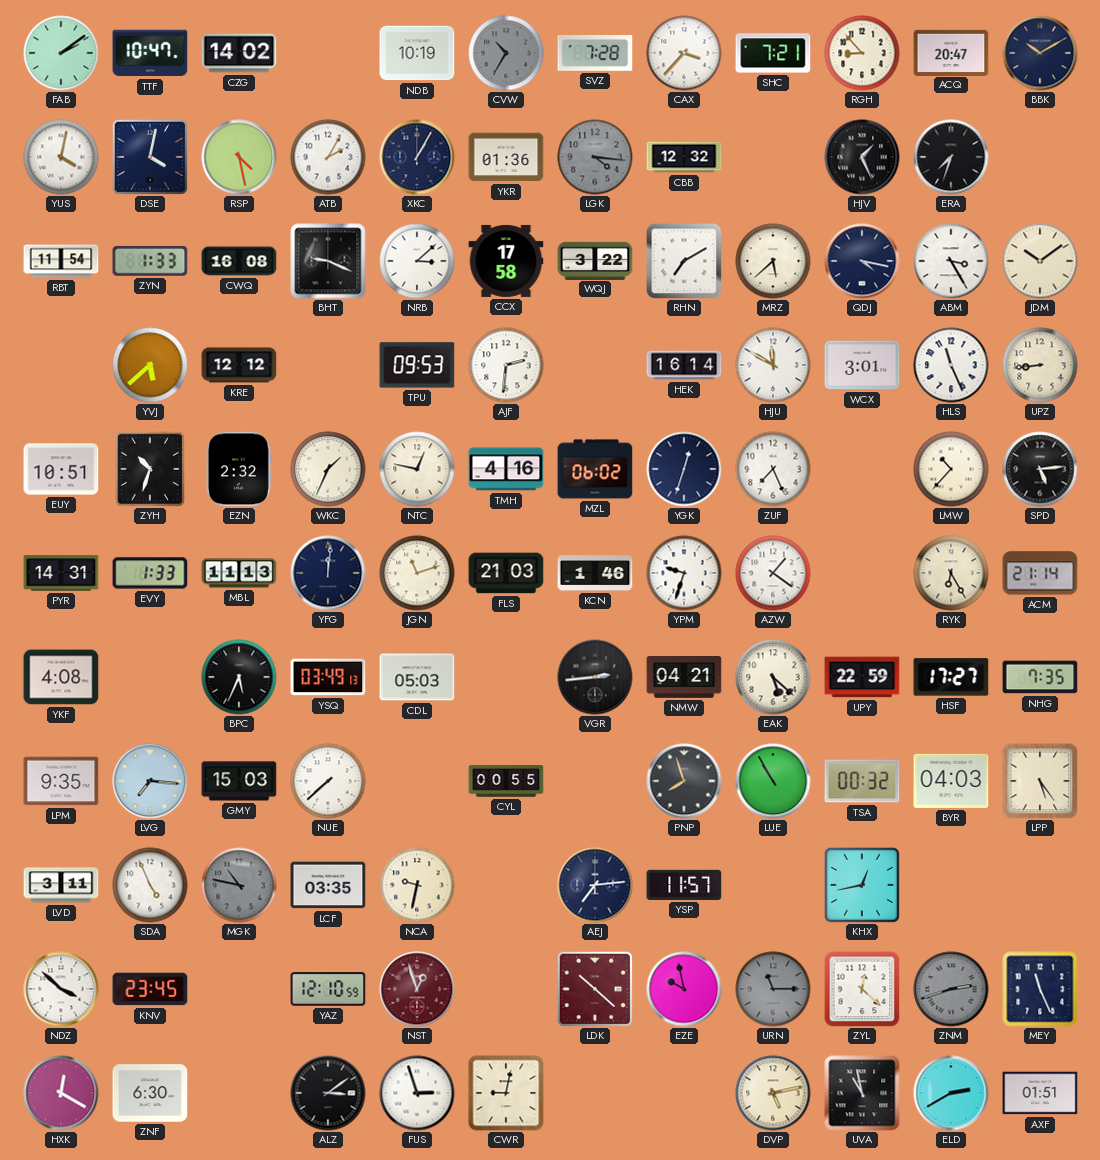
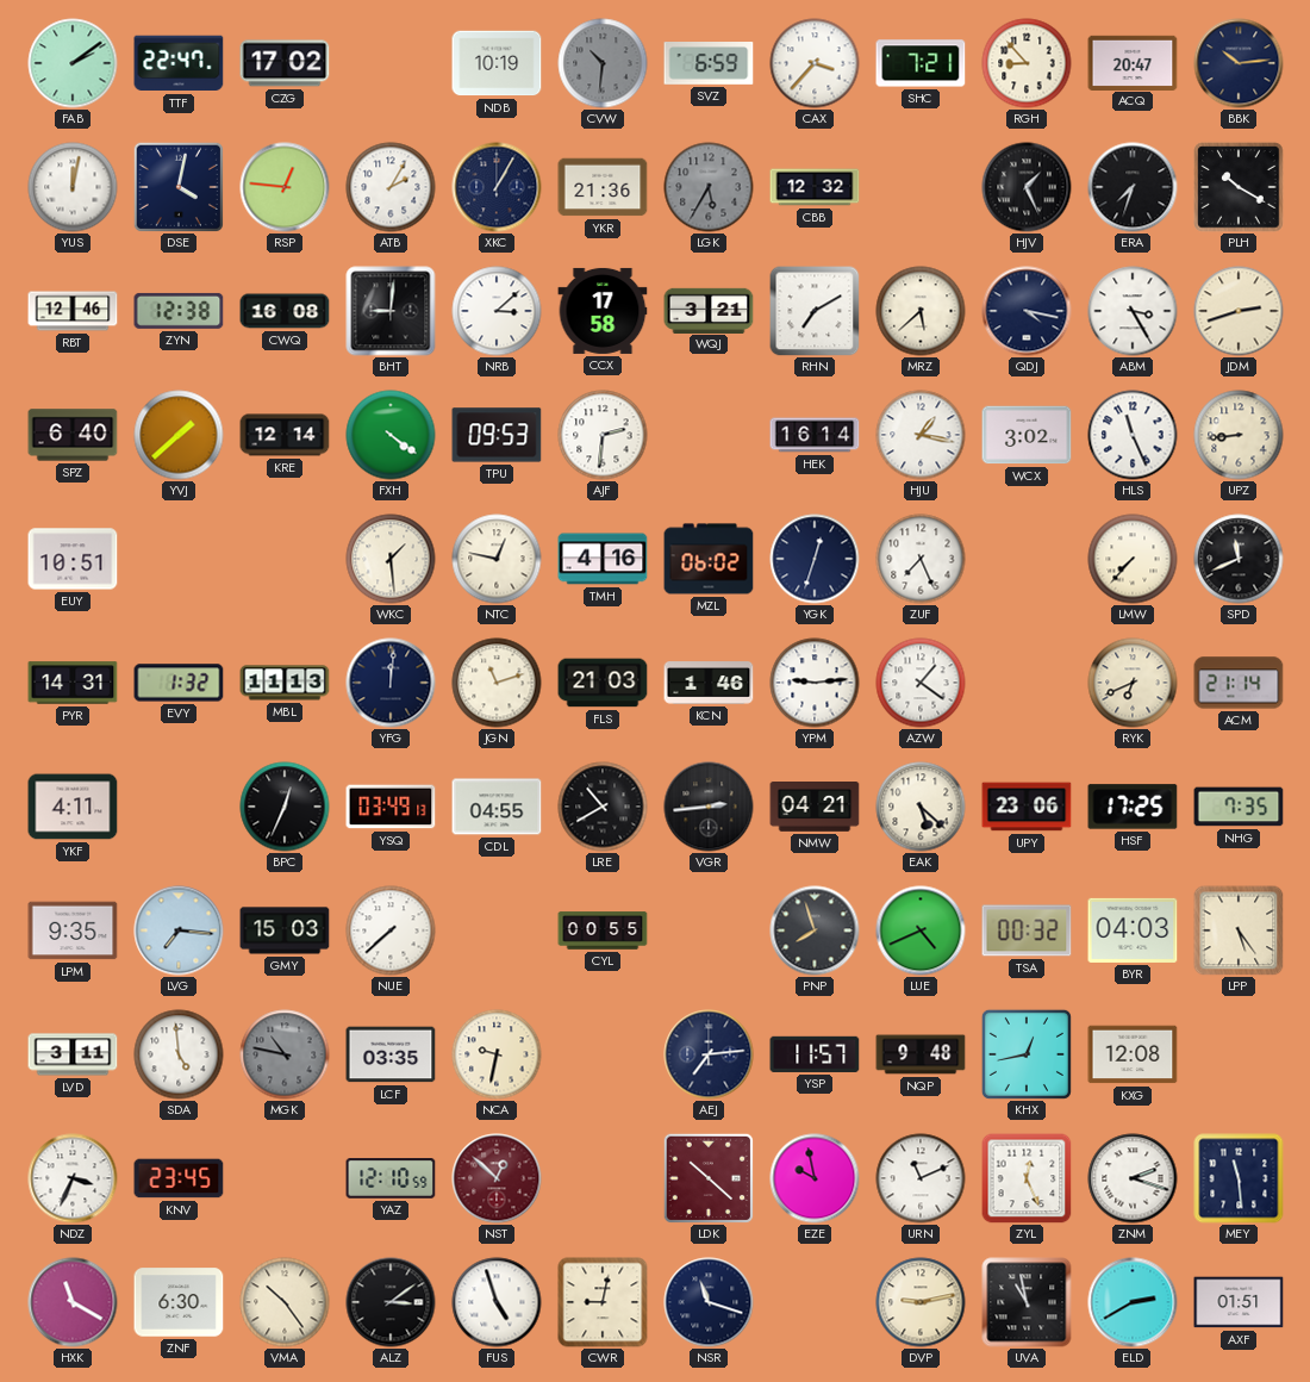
TTF: 10:47 -> 22:47
CZG: 14:02 -> 17:02
CVW: 10:35 -> 10:31
SVZ: 7:28 -> 6:59
BBK: 10:10 -> 10:14
YUS: 4:02 -> 12:02
RSP: 4:28 -> 12:46
YKR: 01:36 -> 21:36
LGK: 4:16 -> 5:35
PLH: none -> 10:20
RBT: 11:54 -> 12:46
ZYN: 1:33 -> 12:38
BHT: 9:19 -> 9:01
WQJ: 3:22 -> 3:21
JDM: 10:09 -> 2:42
SPZ: none -> 6:40
YVJ: 5:38 -> 1:38
KRE: 12:12 -> 12:14
FXH: none -> 4:21
HJU: 11:50 -> 1:17
WCX: 3:01 -> 3:02
ZYH: 10:33 -> none
EZN: 2:32 -> none
WKC: 1:34 -> 1:29
LMW: 10:37 -> 7:37
SPD: 5:14 -> 11:41
EVY: 1:33 -> 1:32
YPM: 9:33 -> 9:14
RYK: 6:25 -> 6:41
YKF: 4:08 -> 4:11
BPC: 5:34 -> 12:34
CDL: 05:03 -> 04:55
LRE: none -> 10:40
UPY: 22:59 -> 23:06
HSF: 17:27 -> 17:25
LUE: 10:55 -> 4:41
SDA: 4:56 -> 4:59
NQP: none -> 9:48
KXG: none -> 12:08
NDZ: 3:52 -> 3:34
NST: 12:57 -> 12:52
URN: 11:15 -> 11:11
URN dial: grey -> white
ZYL: 12:22 -> 12:26
ZNM: 2:42 -> 2:18
ZNM dial: grey -> white
MEY: 11:26 -> 11:29
HXK: 12:20 -> 11:20
VMA: none -> 10:24
FUS: 2:57 -> 4:57
NSR: none -> 11:18
DVP: 5:13 -> 9:13
